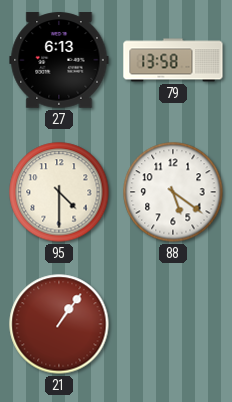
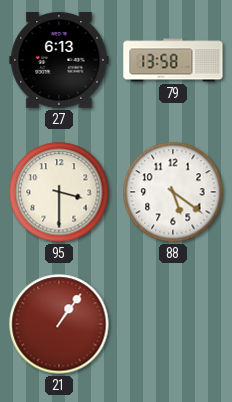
95: 4:30 -> 3:30
